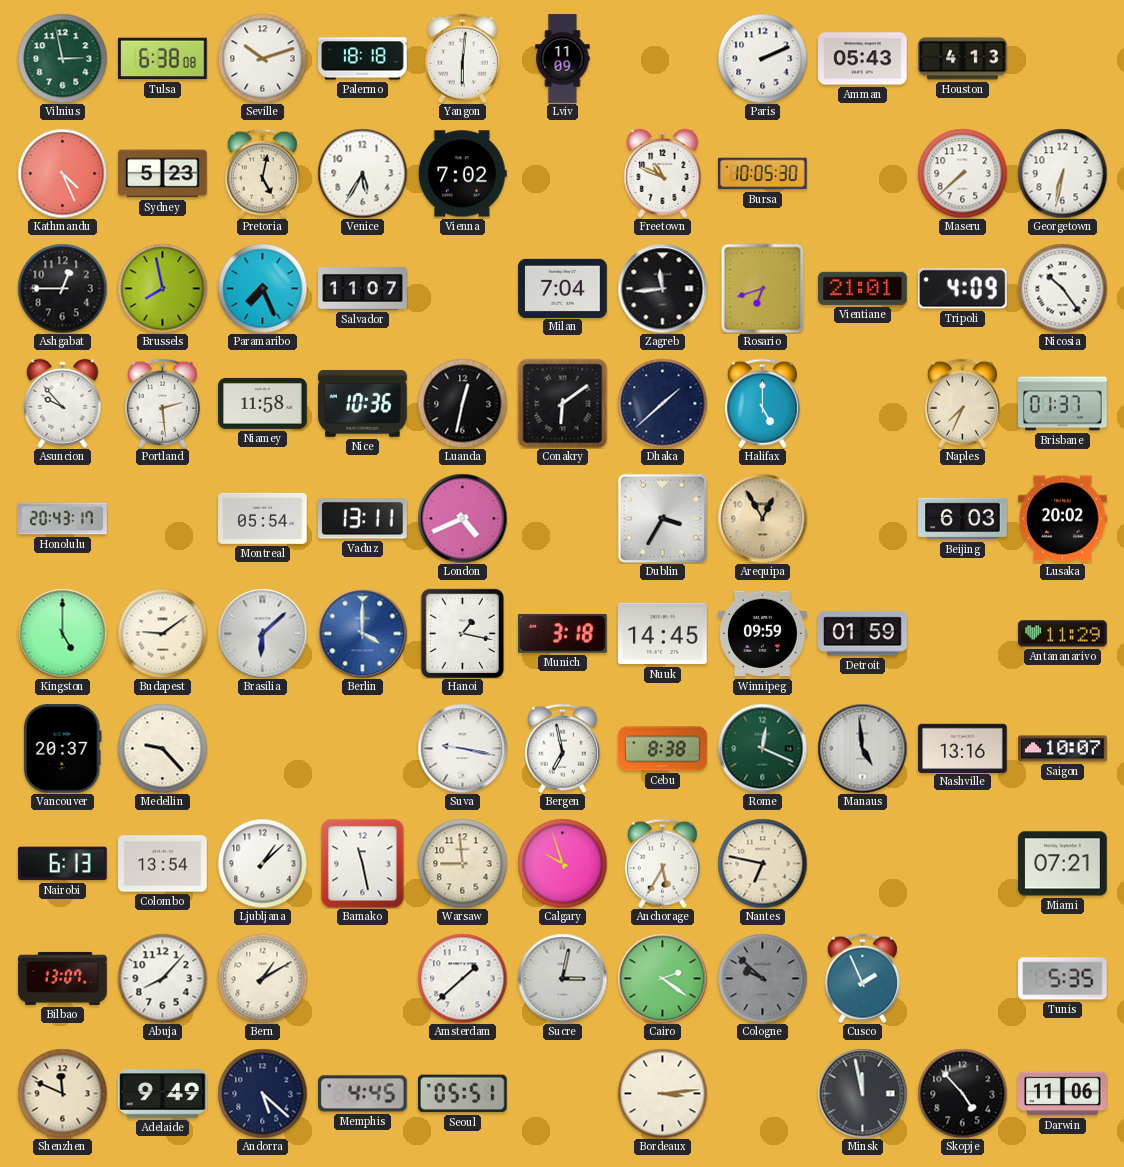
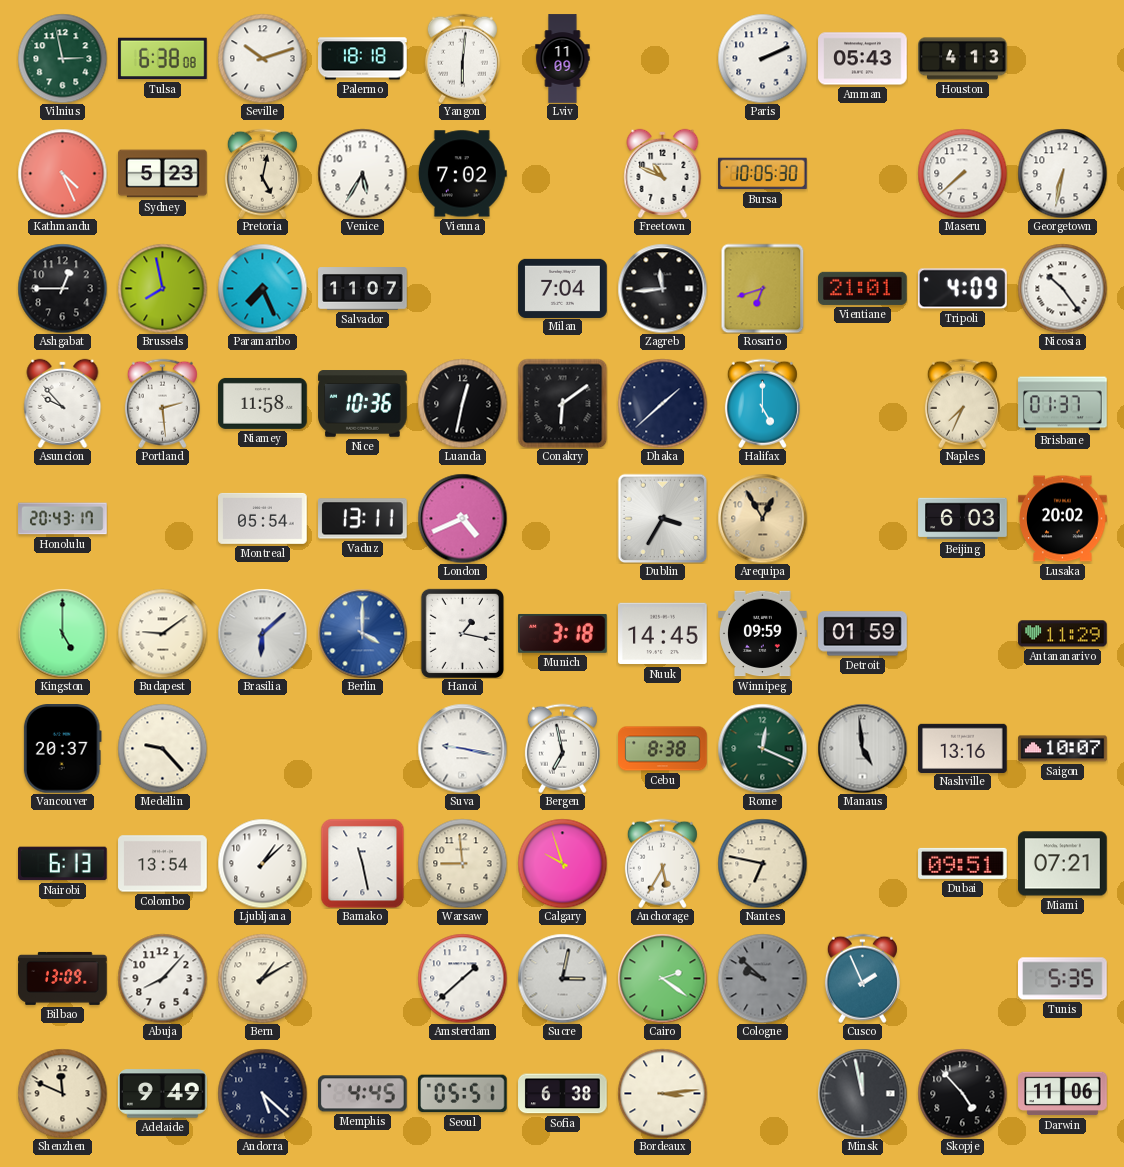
Dubai: none -> 09:51
Bilbao: 13:07 -> 13:09
Sofia: none -> 6:38
